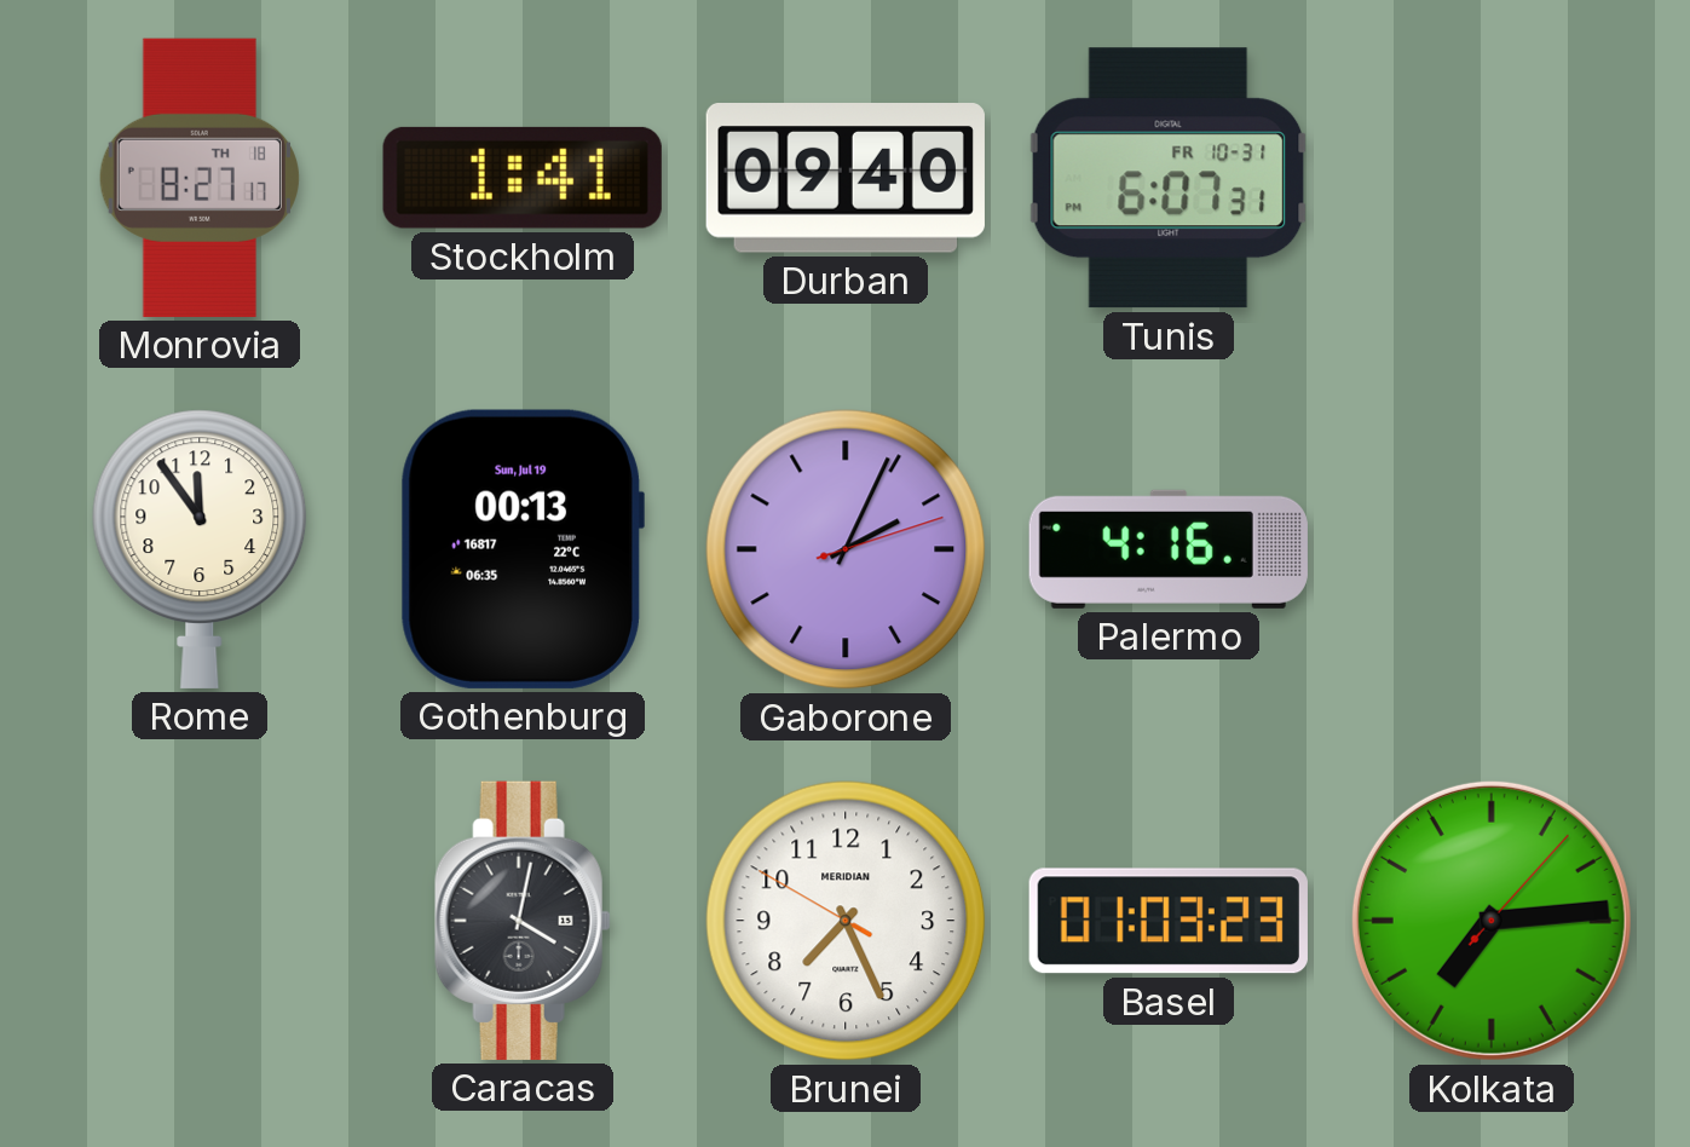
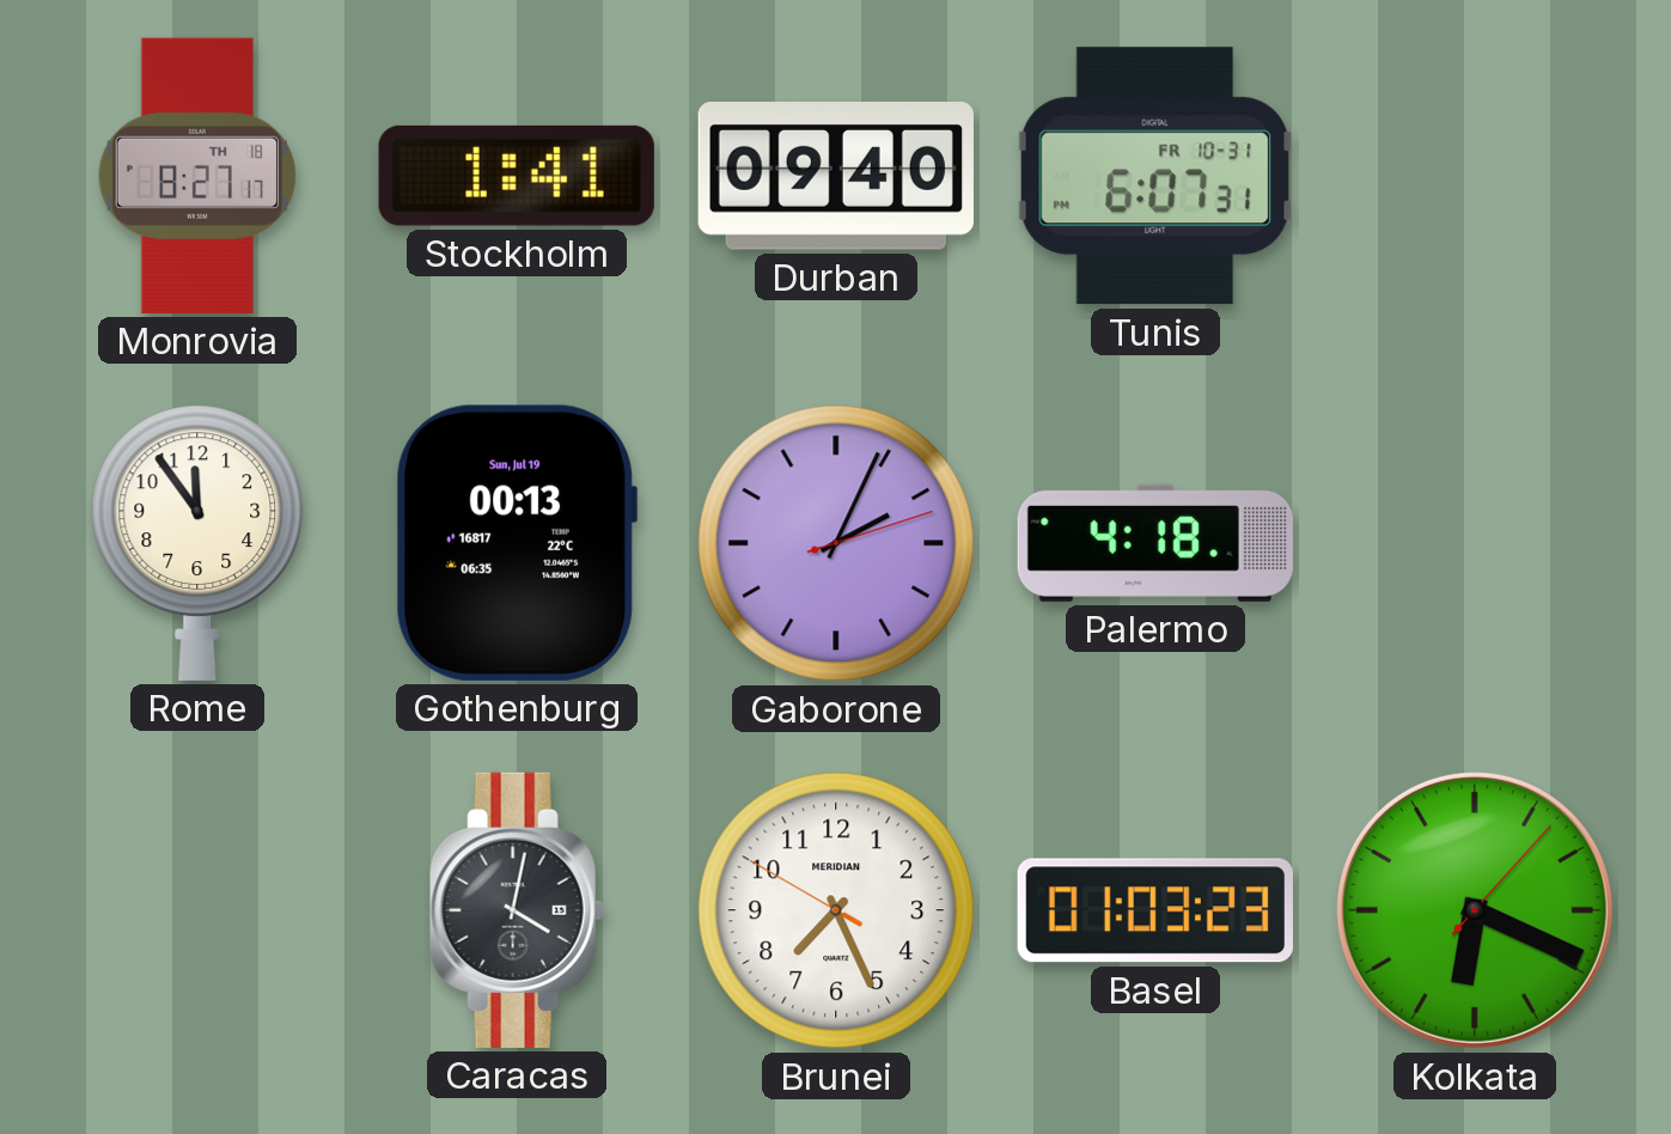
Palermo: 4:16 -> 4:18
Kolkata: 7:14 -> 6:19
